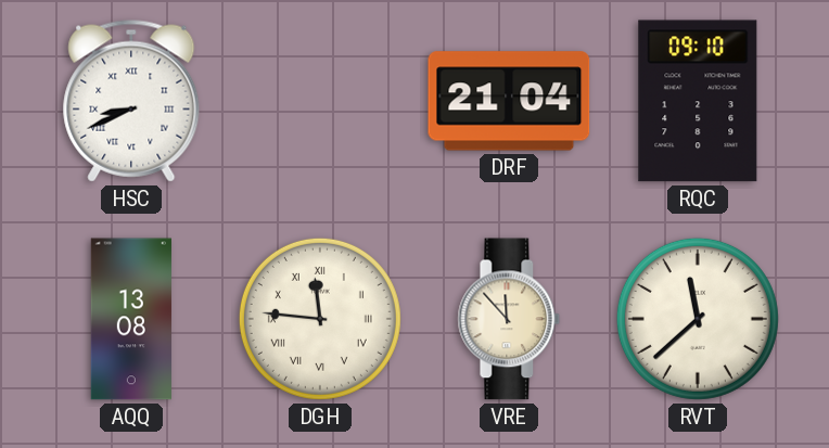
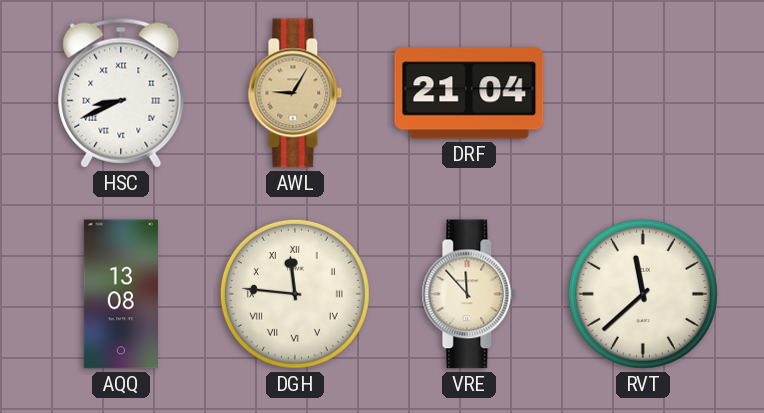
AWL: none -> 9:05
RQC: 09:10 -> none
